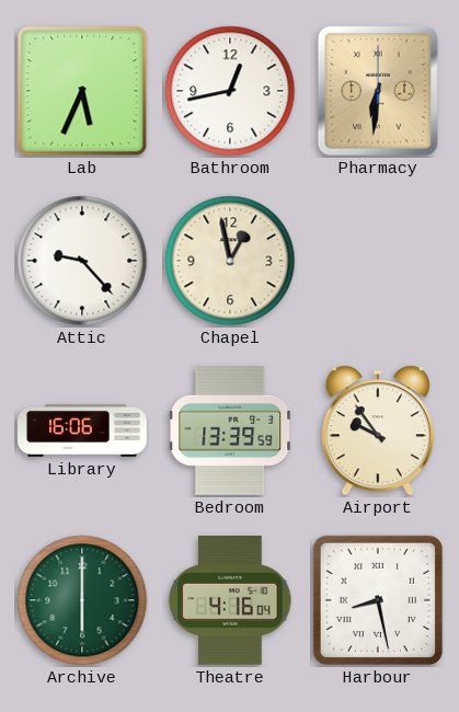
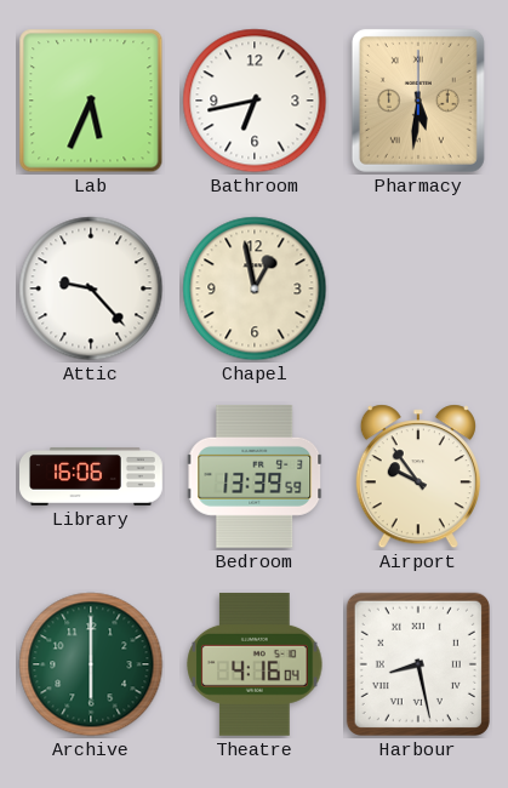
Bathroom: 12:43 -> 6:43
Pharmacy: 6:31 -> 5:31
